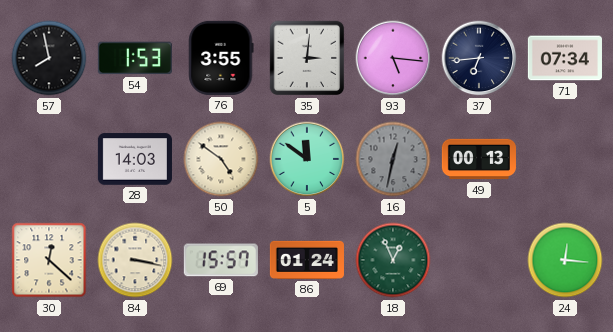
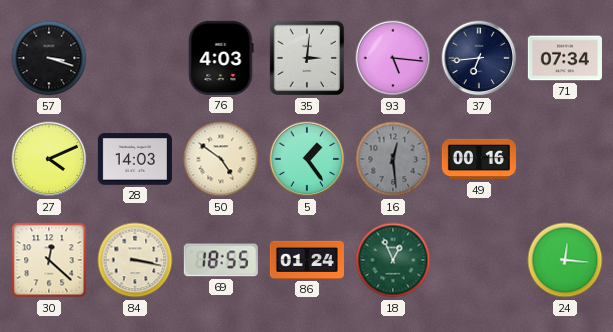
57: 7:58 -> 3:18
54: 1:53 -> none
76: 3:55 -> 4:03
27: none -> 4:11
5: 11:51 -> 1:24
16: 12:32 -> 12:29
49: 00:13 -> 00:16
69: 15:57 -> 18:55
